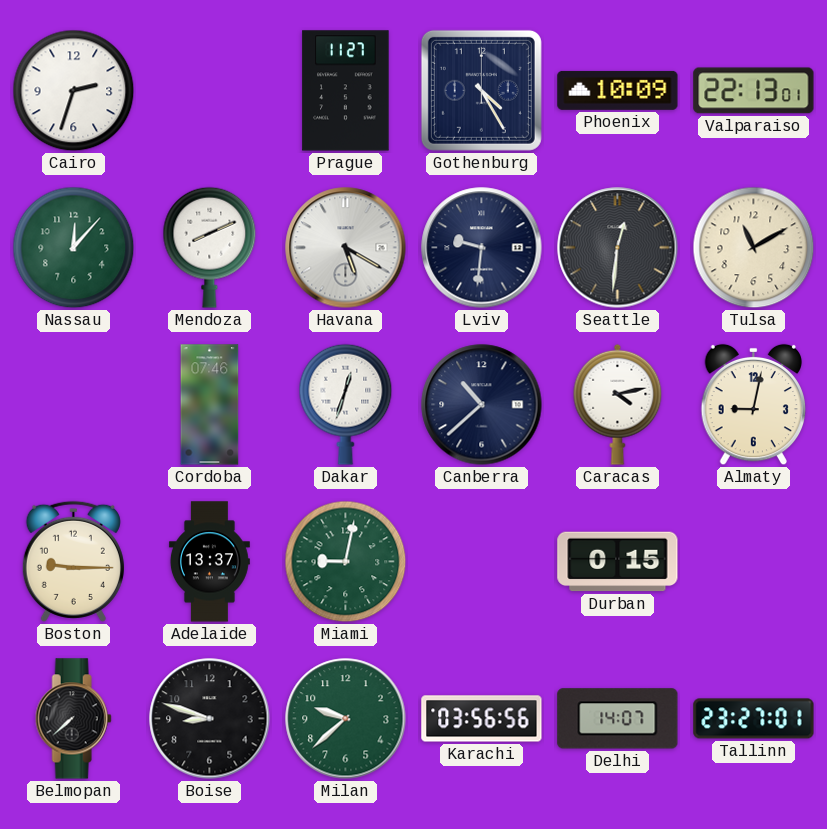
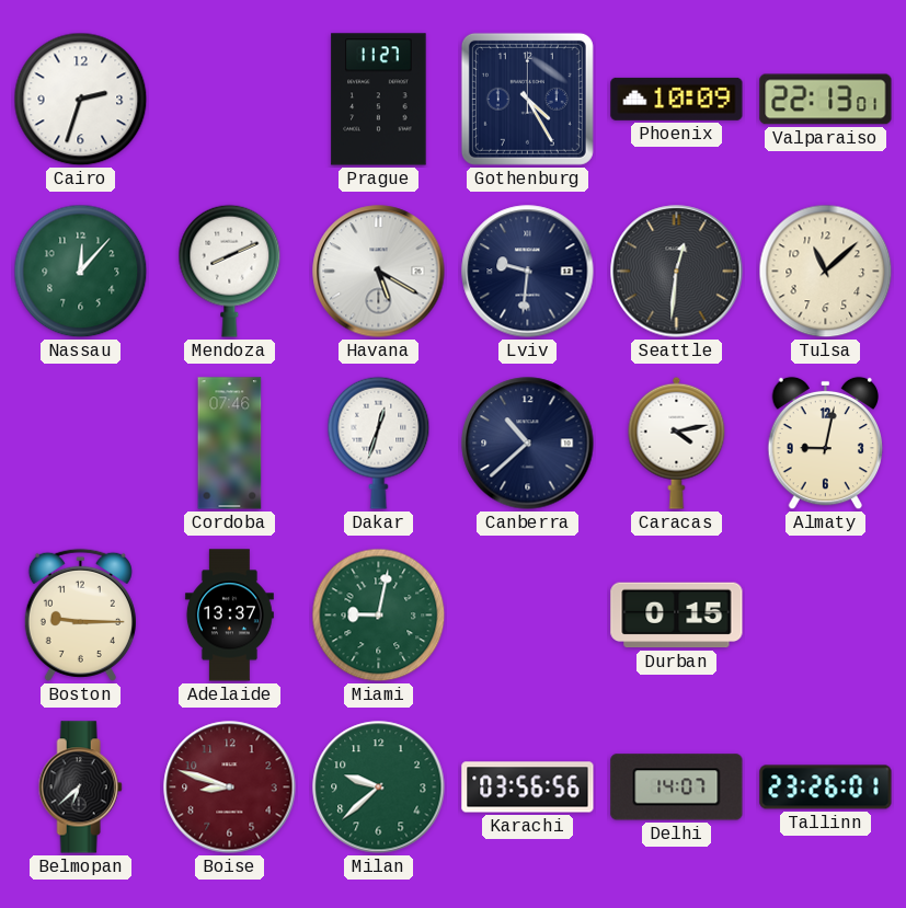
Tulsa: 11:10 -> 11:08
Belmopan: 7:38 -> 6:38
Boise dial: black -> burgundy
Tallinn: 23:27 -> 23:26
